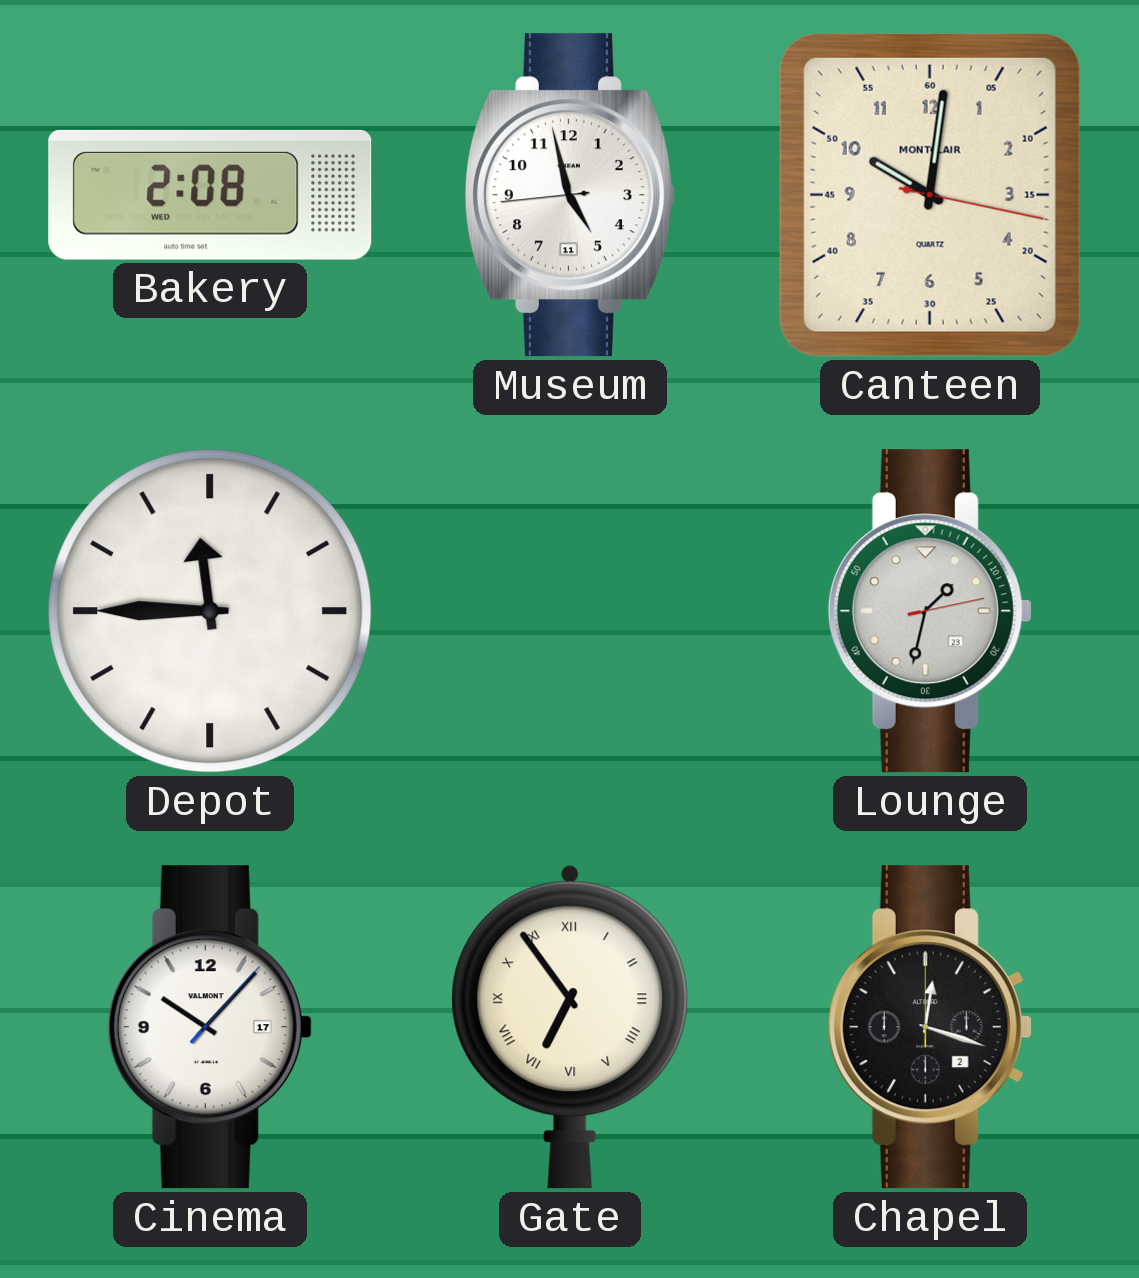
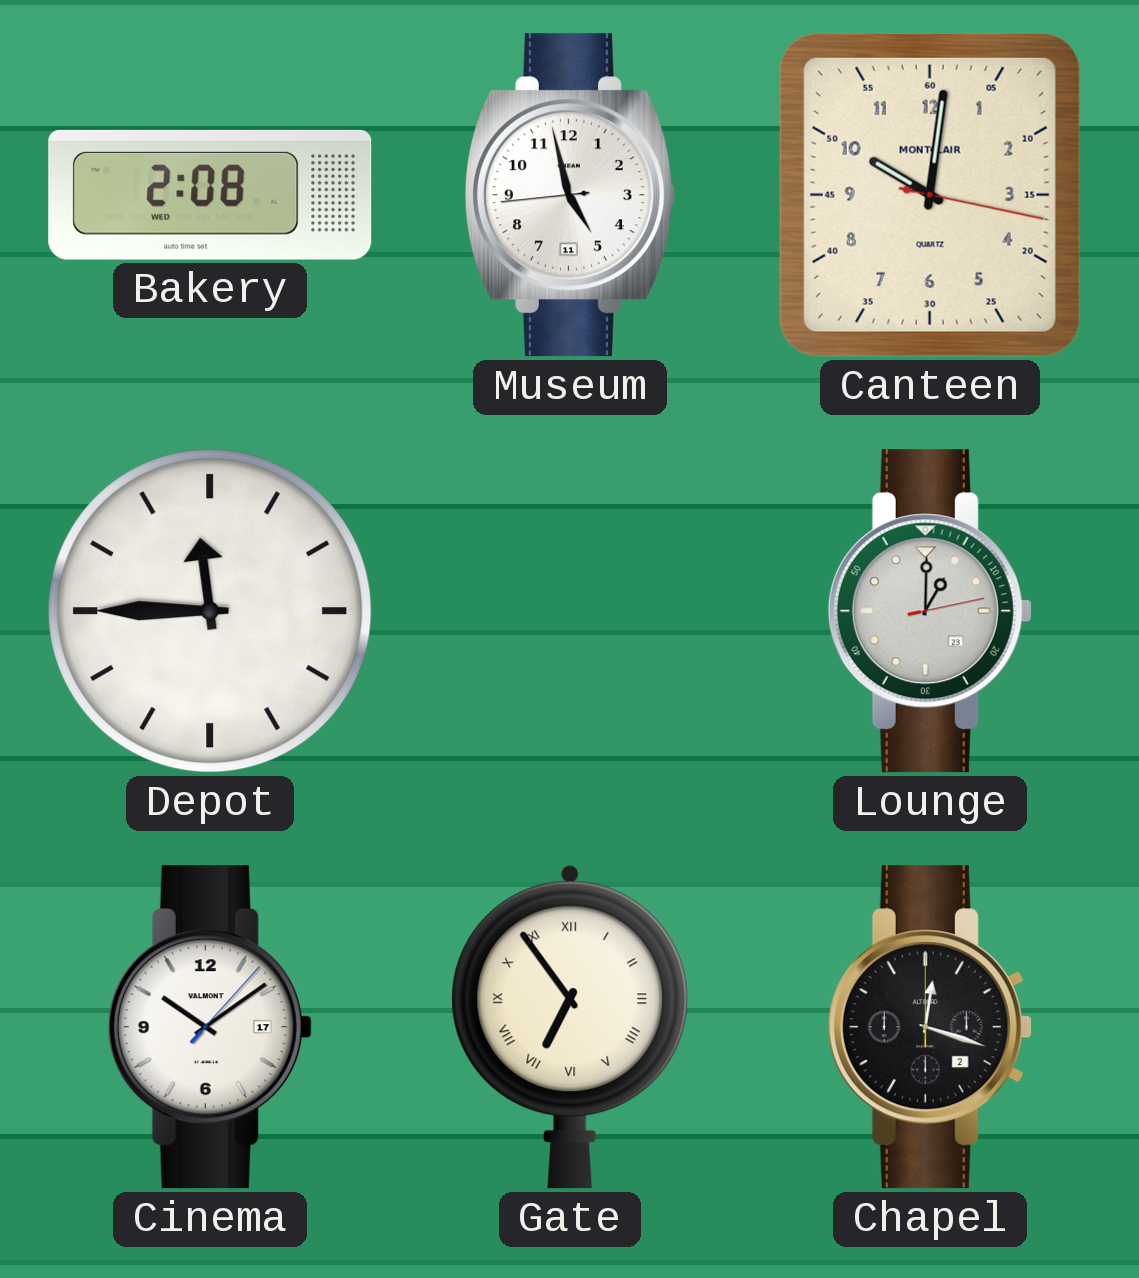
Lounge: 1:32 -> 1:00
Cinema: 10:07 -> 10:09
